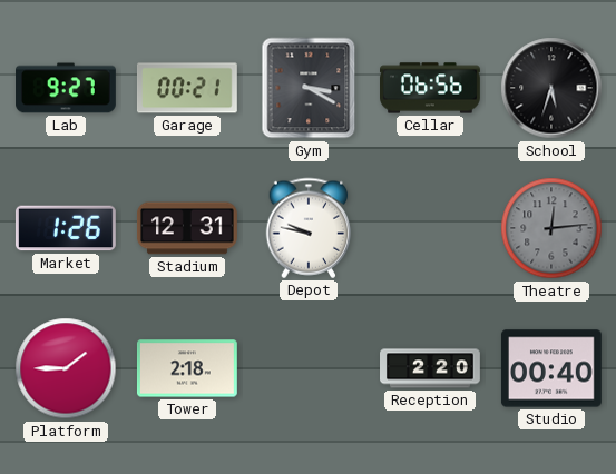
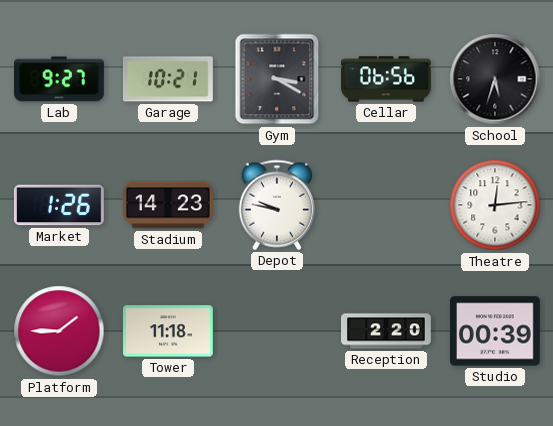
Garage: 00:21 -> 10:21
Stadium: 12:31 -> 14:23
Theatre dial: grey -> white
Tower: 2:18 -> 11:18
Studio: 00:40 -> 00:39
